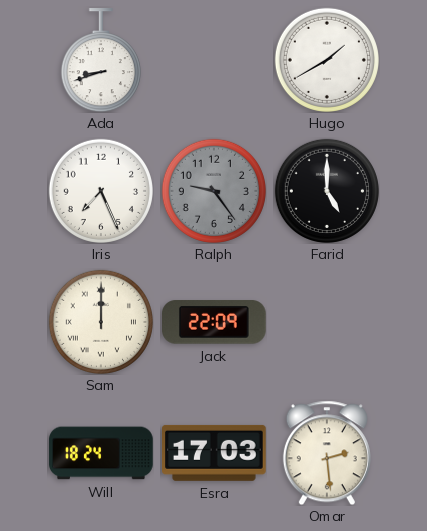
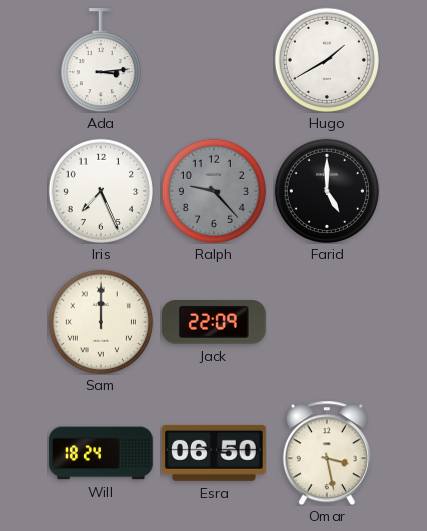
Ada: 8:42 -> 3:14
Ralph: 9:24 -> 9:23
Esra: 17:03 -> 06:50
Omar: 2:29 -> 3:28
